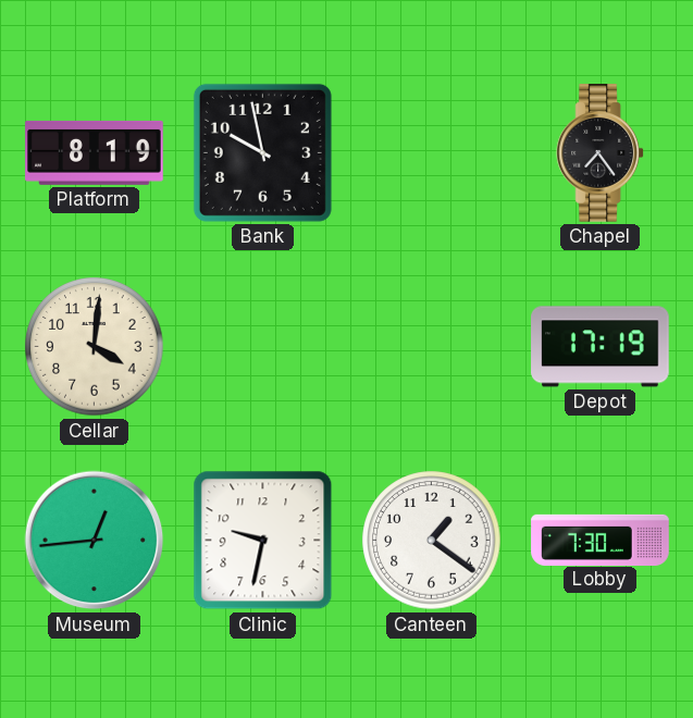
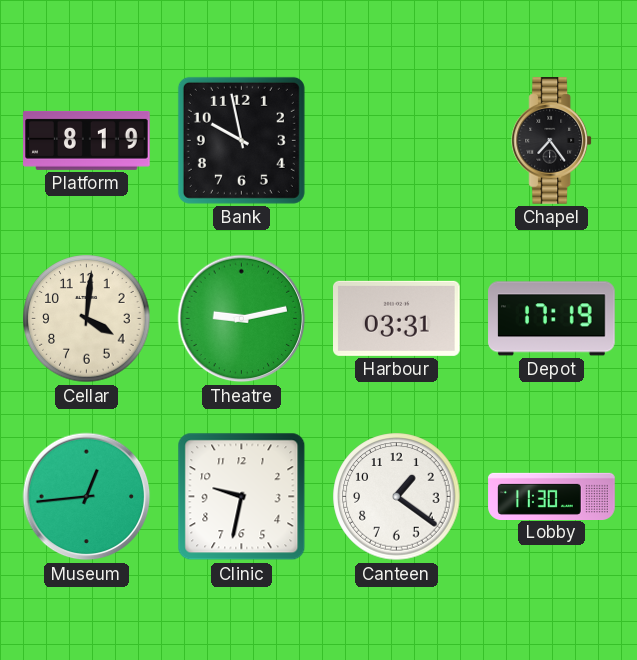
Theatre: none -> 9:13
Harbour: none -> 03:31
Lobby: 7:30 -> 11:30
